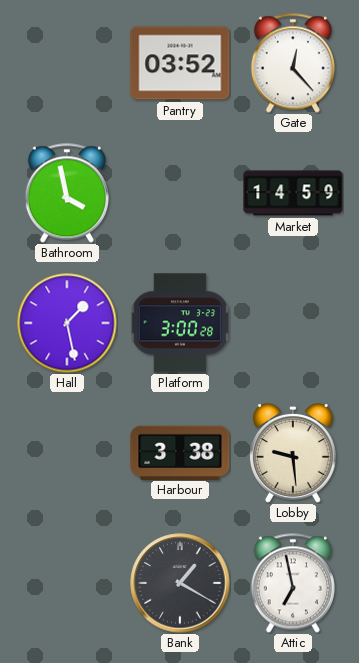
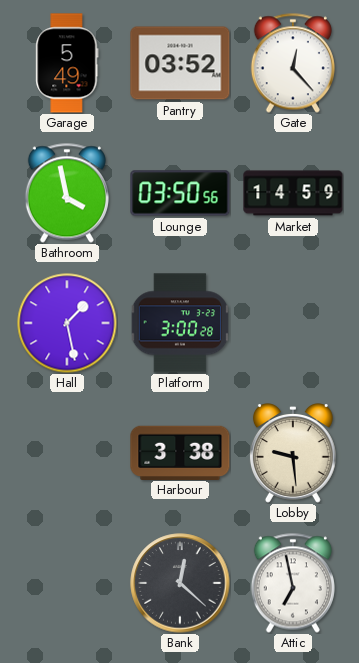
Garage: none -> 5:49
Lounge: none -> 03:50
Bank: 1:20 -> 12:22
